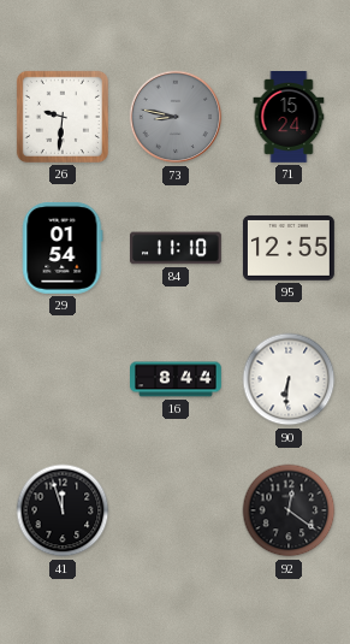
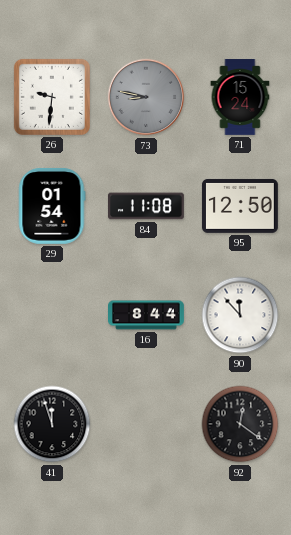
84: 11:10 -> 11:08
95: 12:55 -> 12:50
90: 6:31 -> 11:53
